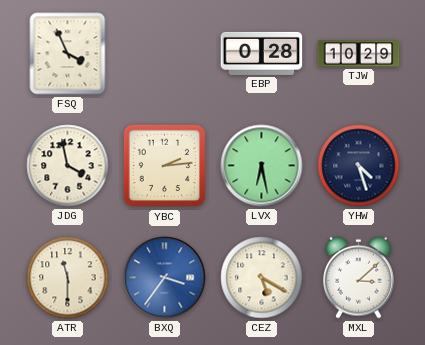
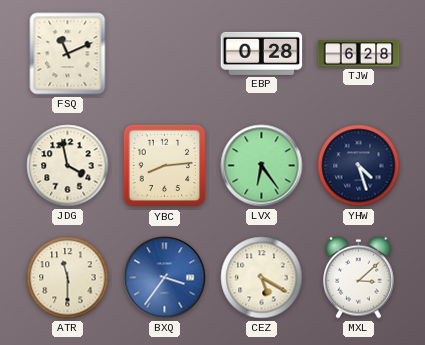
FSQ: 3:56 -> 11:11
TJW: 10:29 -> 6:28
YBC: 2:14 -> 8:14
LVX: 6:28 -> 6:24
